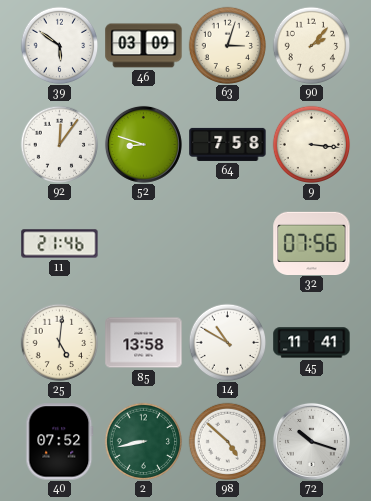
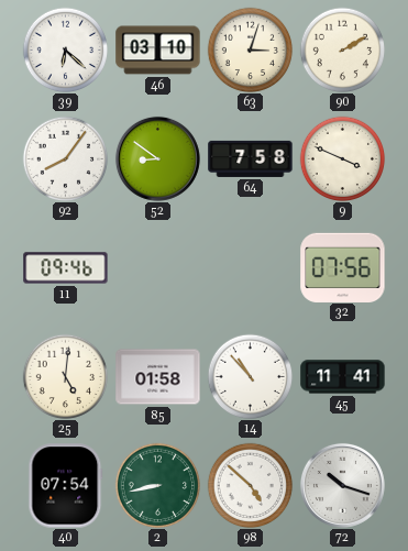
39: 5:51 -> 6:22
46: 03:09 -> 03:10
90: 2:07 -> 2:10
92: 12:06 -> 8:06
52: 8:48 -> 8:51
9: 3:16 -> 3:49
11: 21:46 -> 09:46
85: 13:58 -> 01:58
14: 10:50 -> 10:53
40: 07:52 -> 07:54
